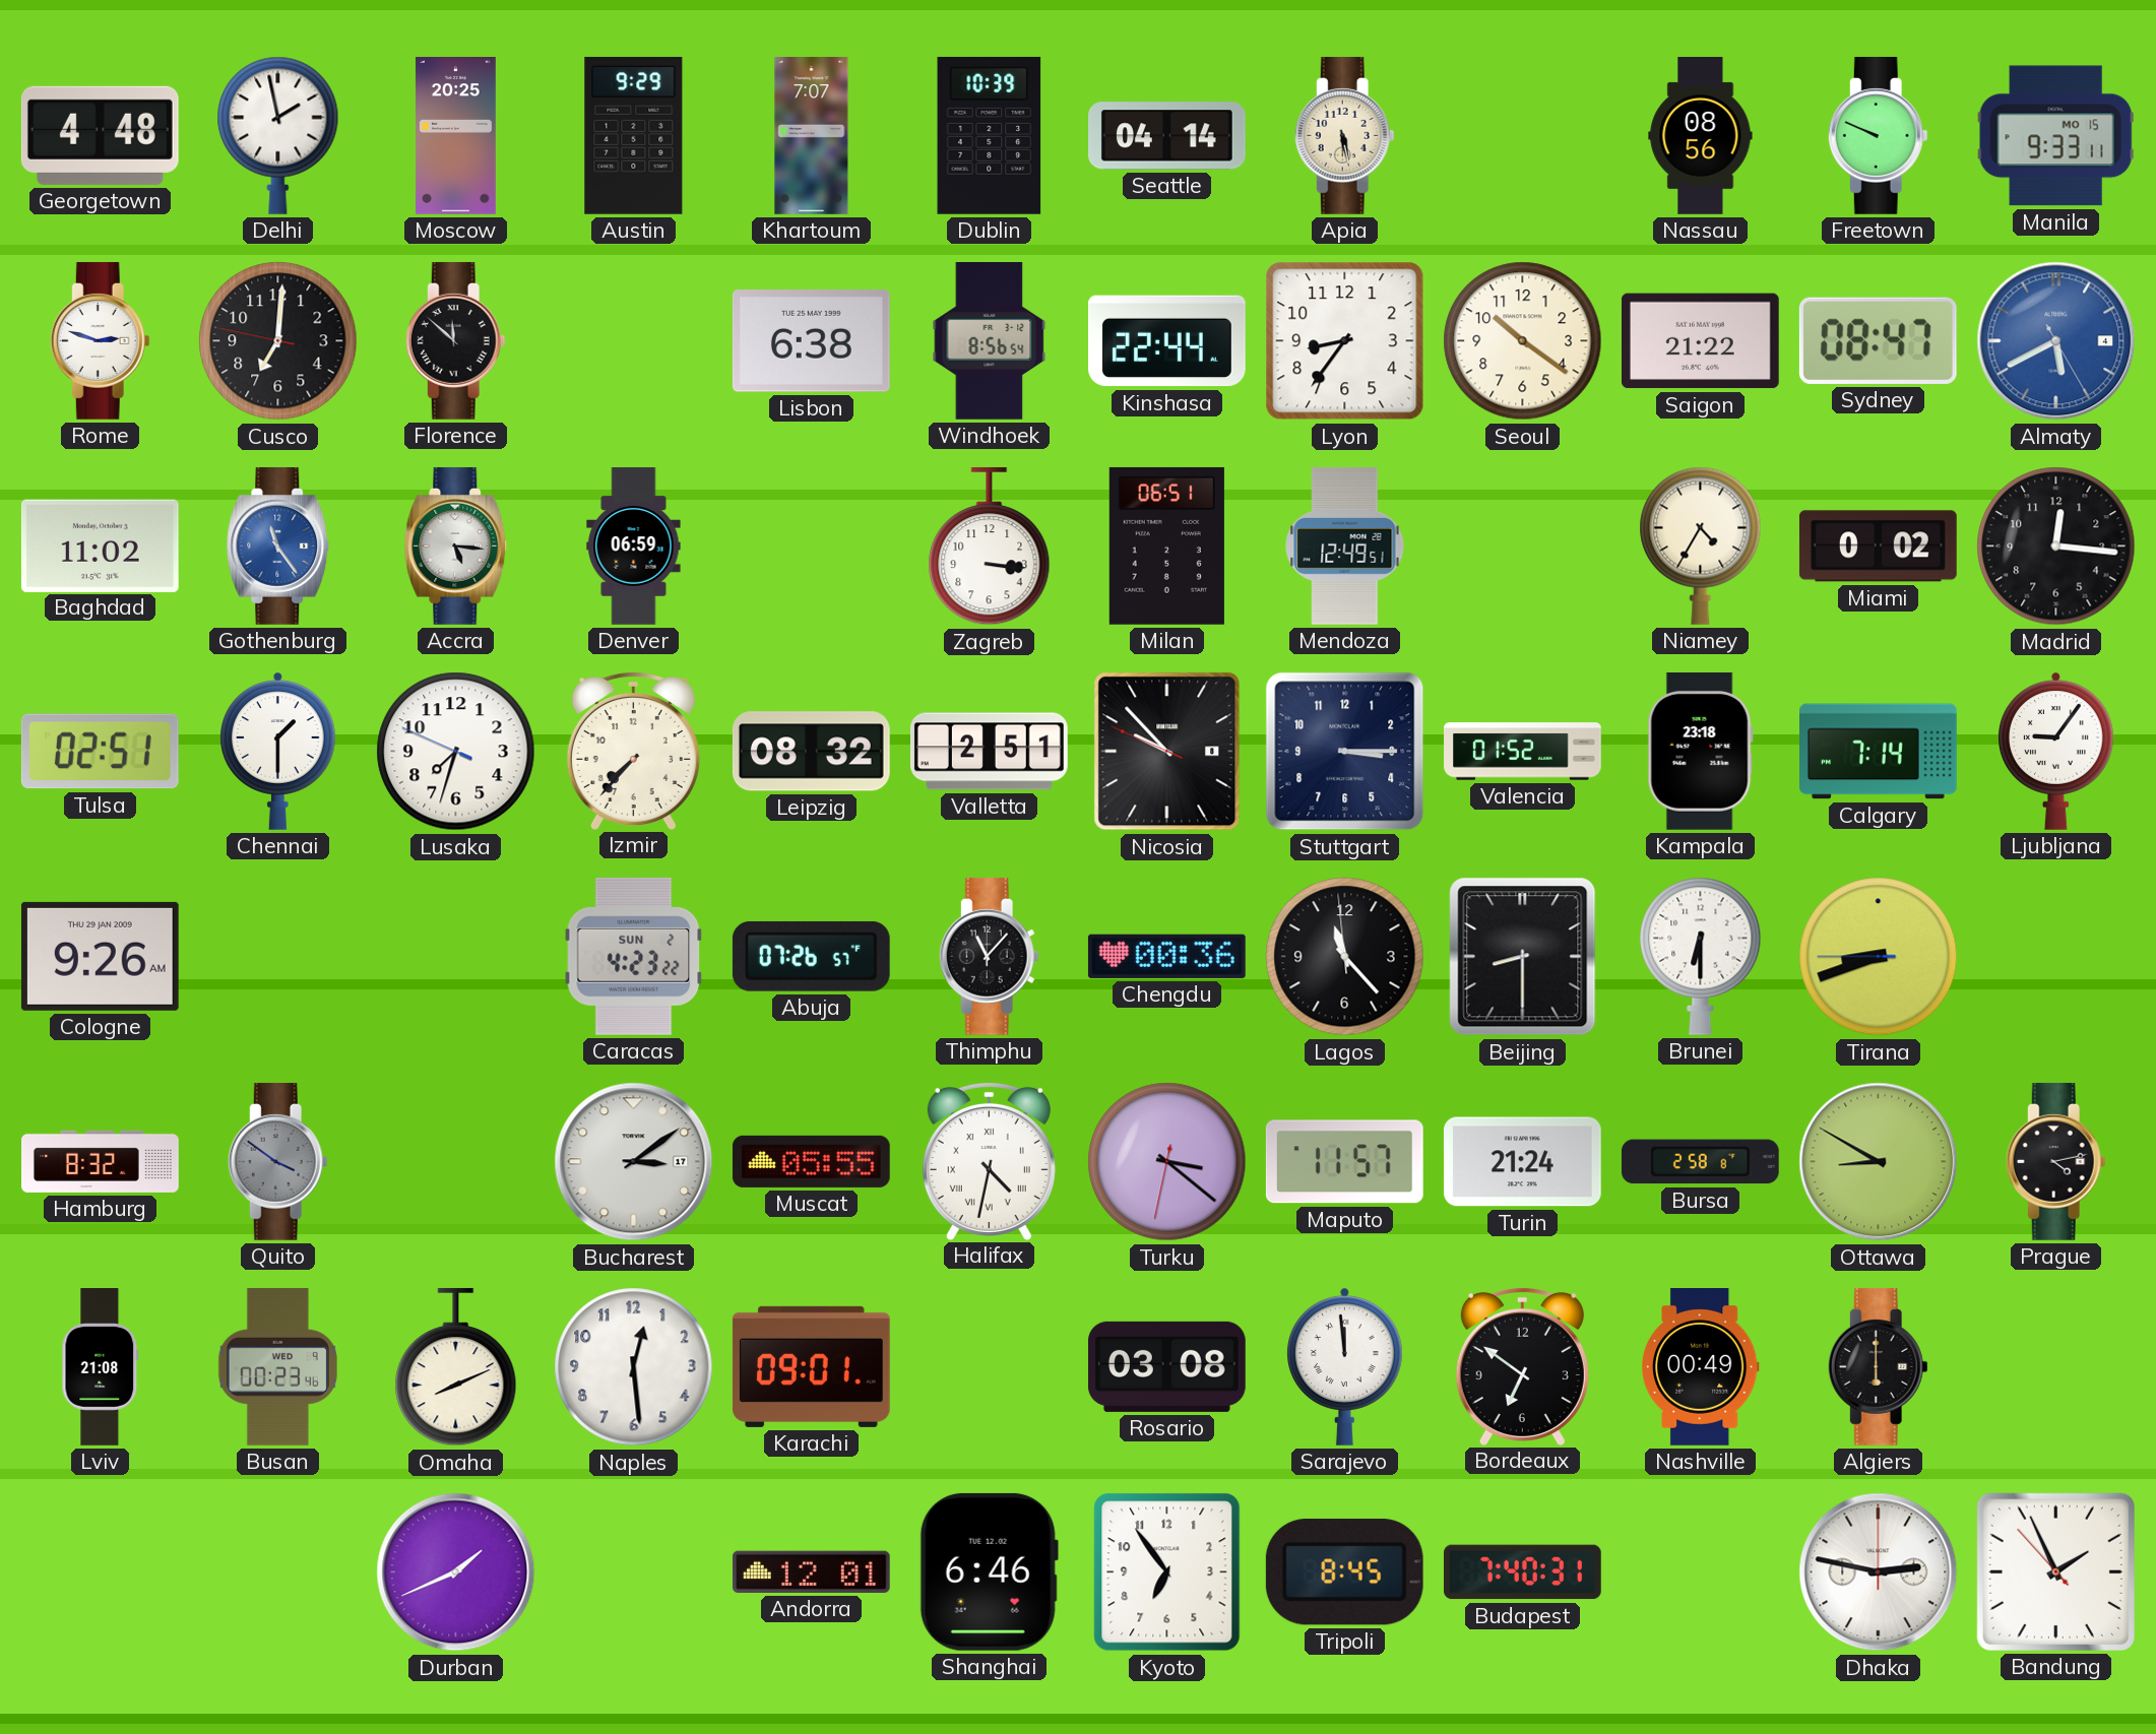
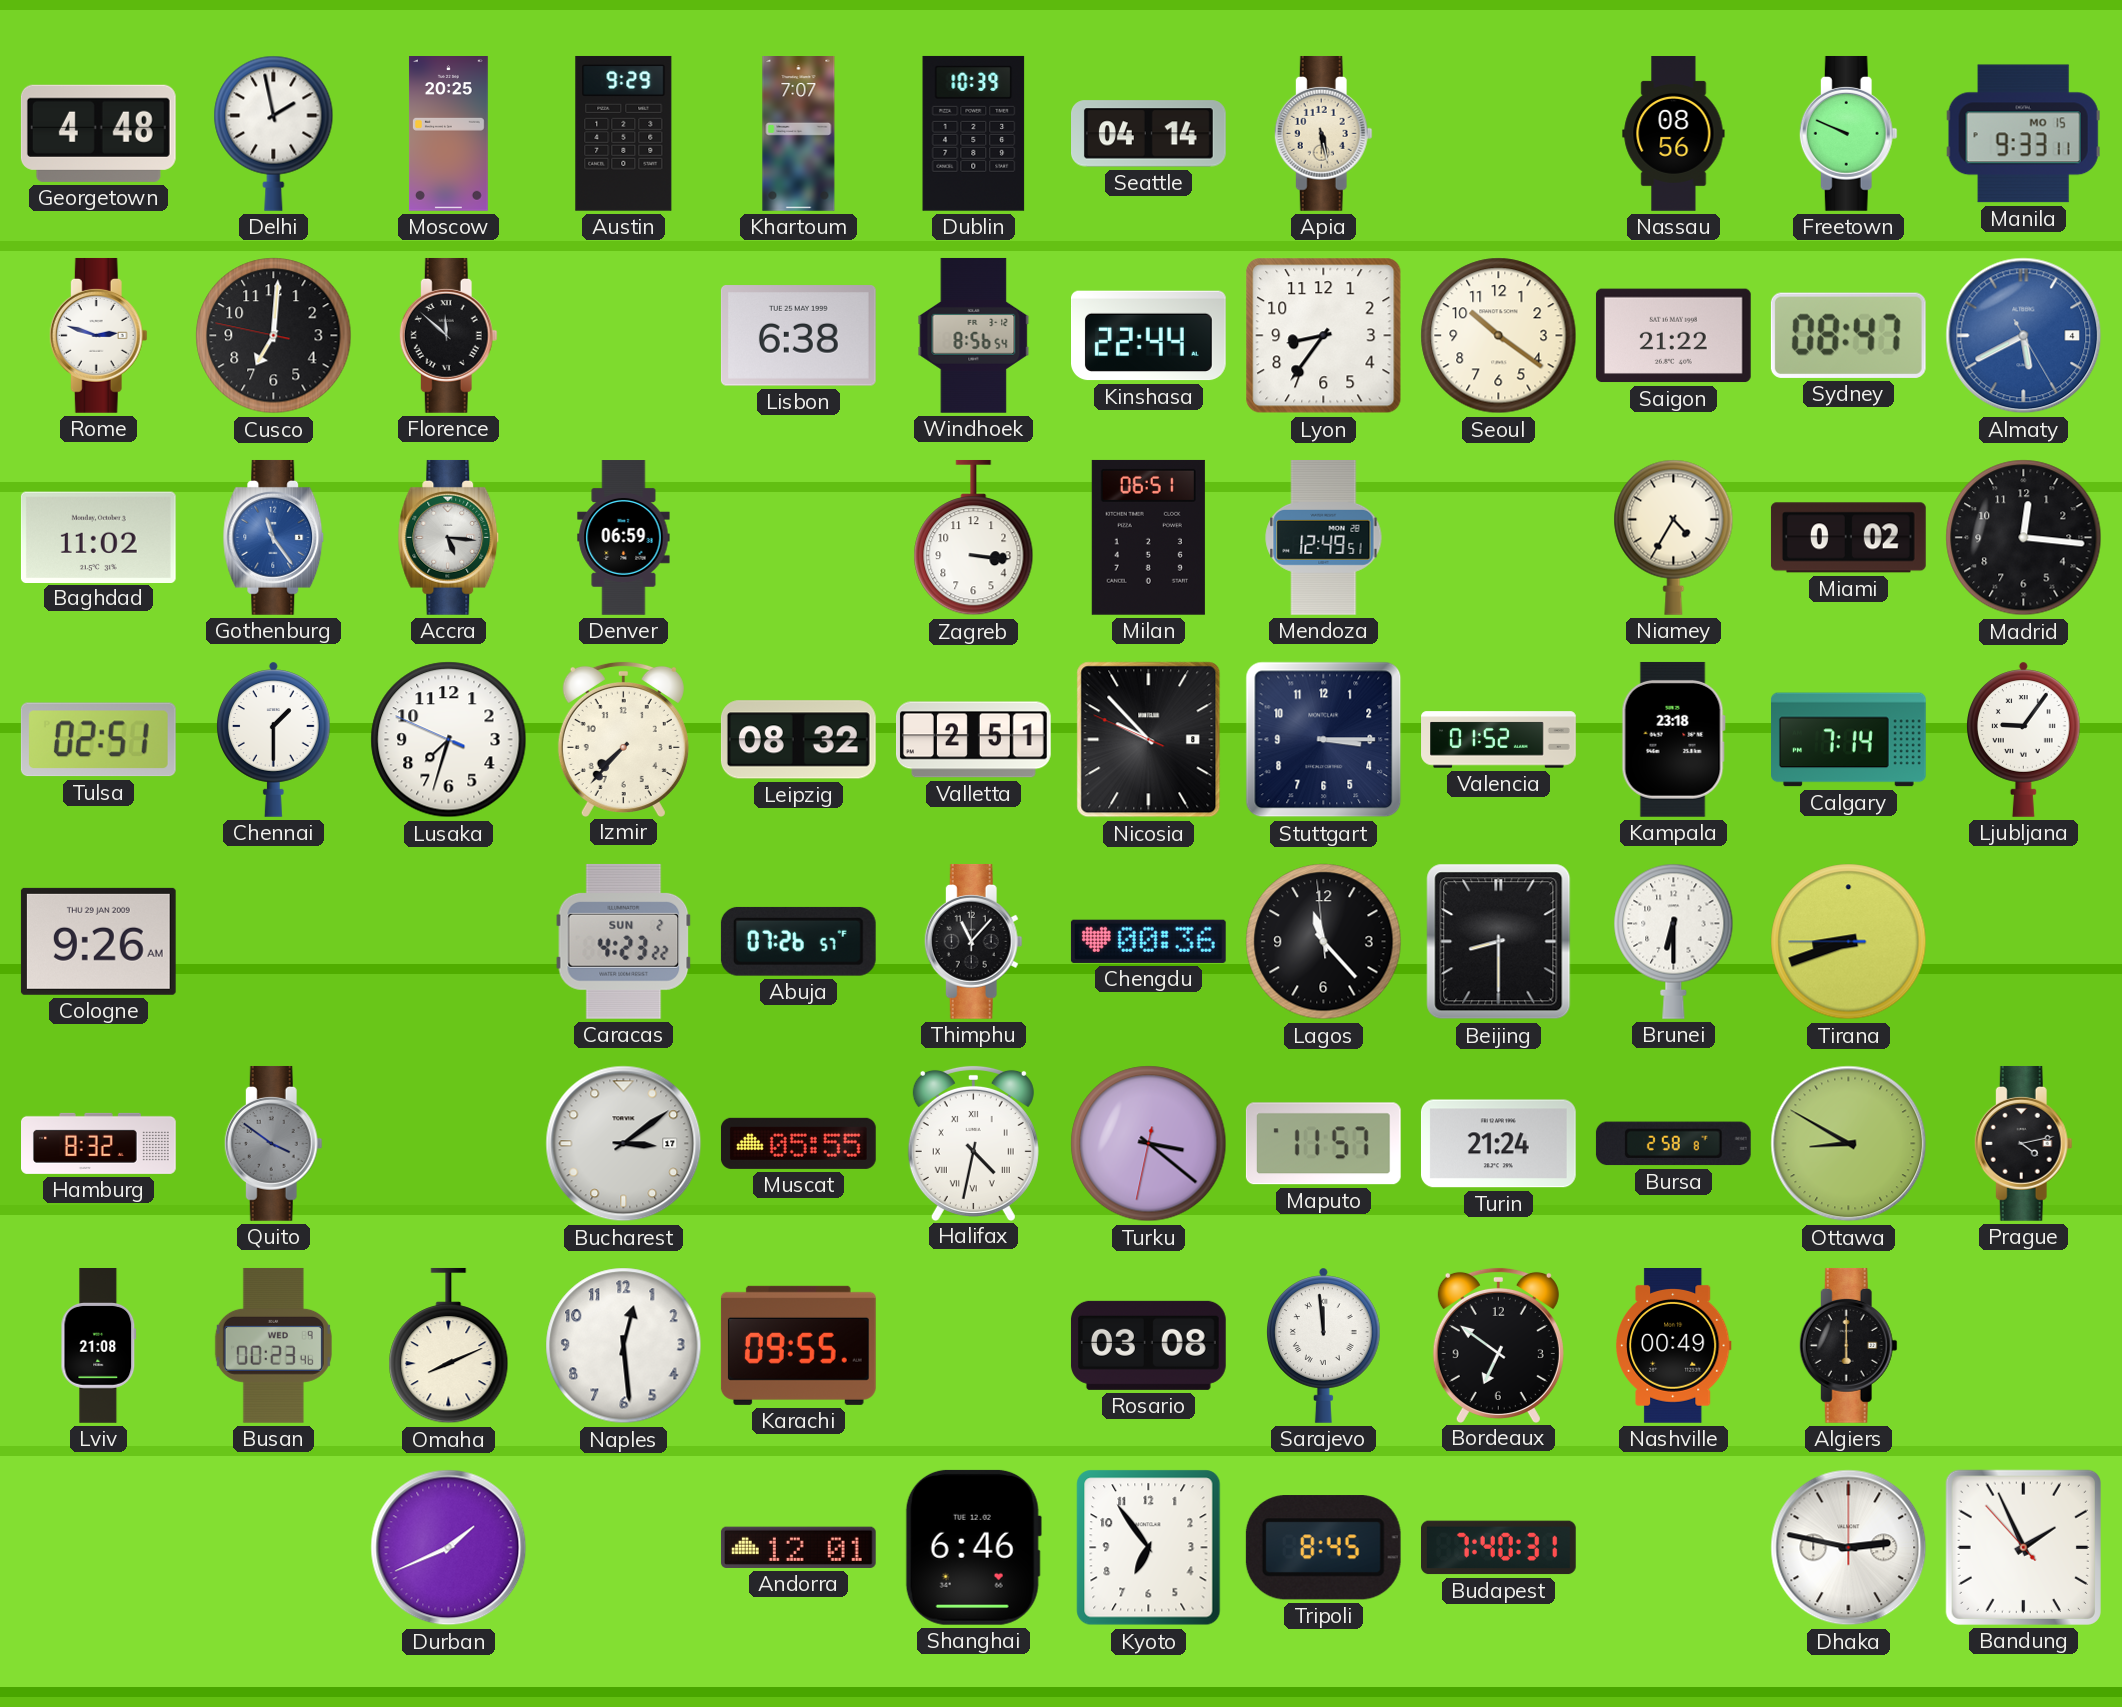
Karachi: 09:01 -> 09:55
